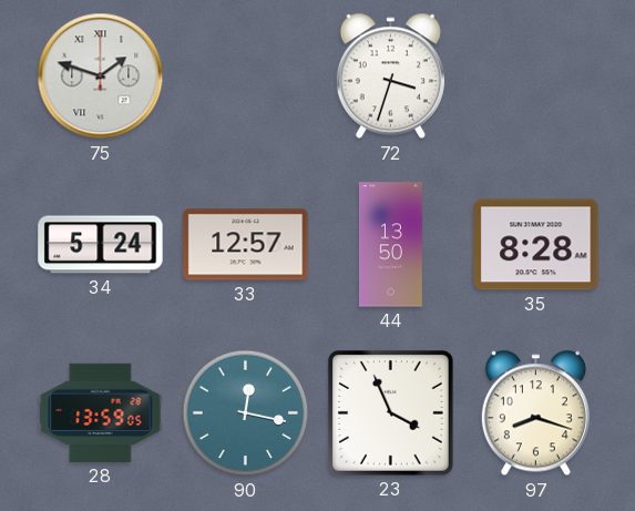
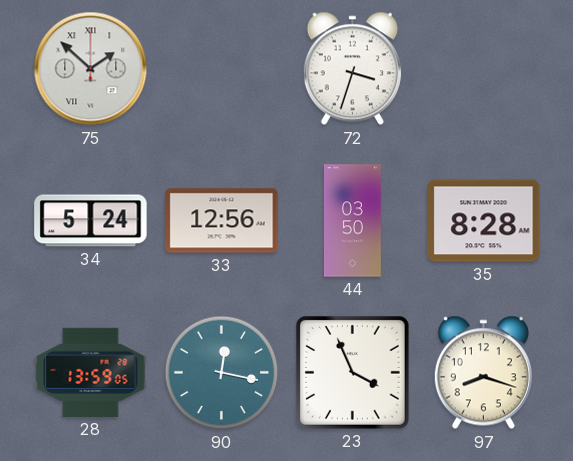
75: 1:48 -> 1:52
33: 12:57 -> 12:56
44: 13:50 -> 03:50
